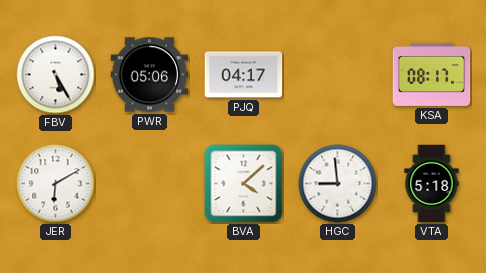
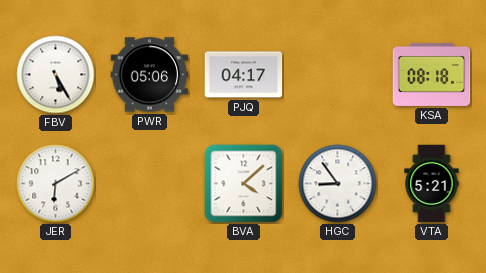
KSA: 08:17 -> 08:18
HGC: 8:59 -> 8:54
VTA: 5:18 -> 5:21
